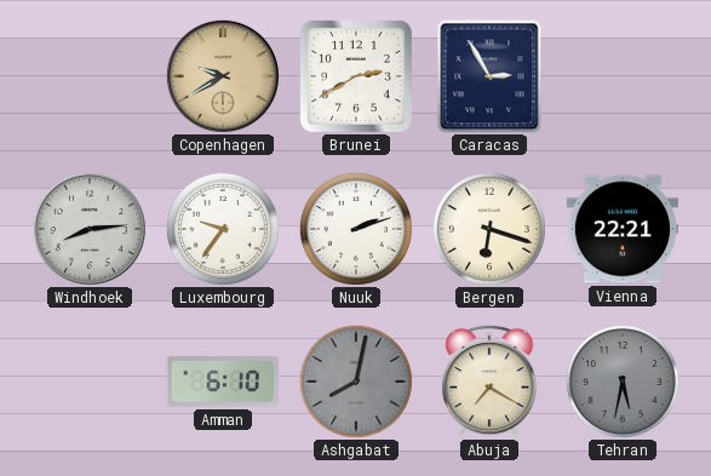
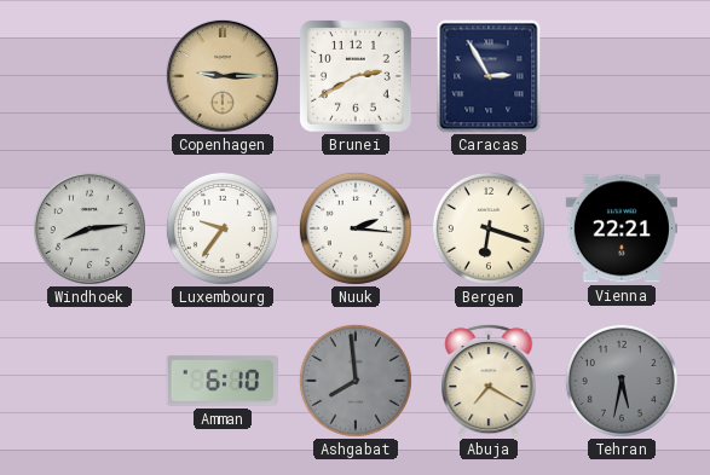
Copenhagen: 9:40 -> 9:15
Nuuk: 2:12 -> 2:16
Ashgabat: 8:02 -> 7:59
